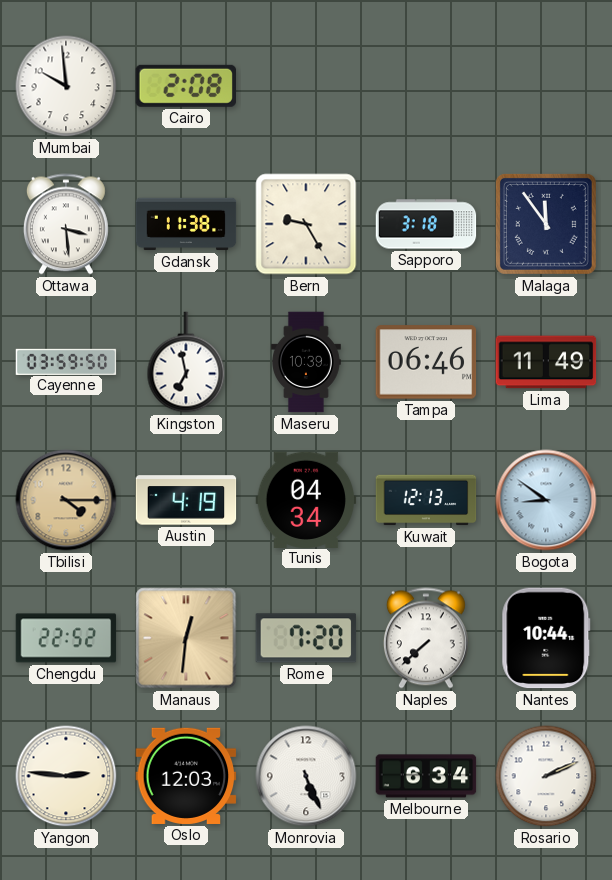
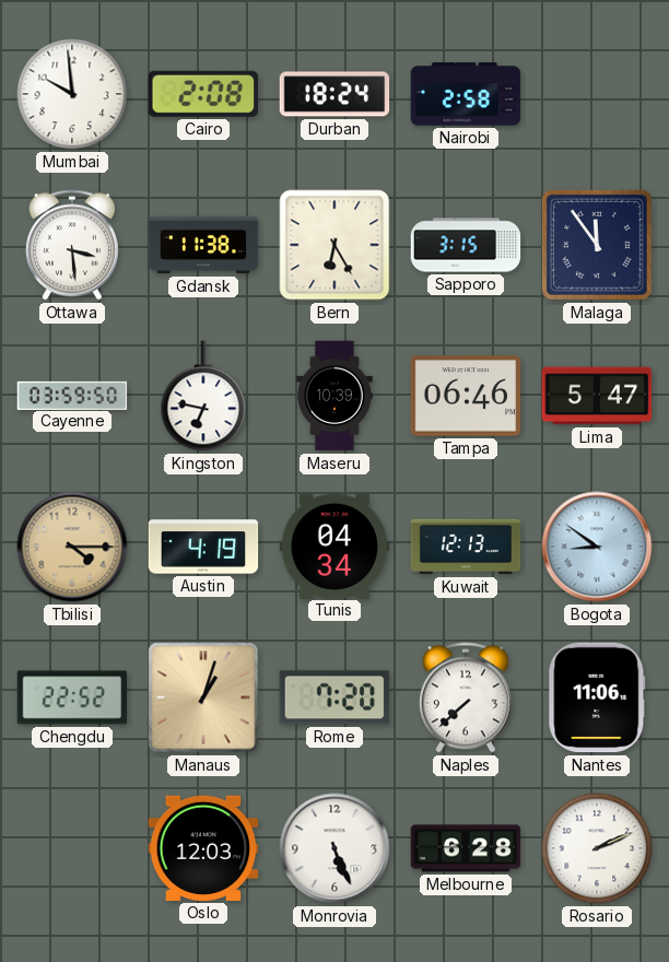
Durban: none -> 18:24
Nairobi: none -> 2:58
Bern: 9:25 -> 6:25
Sapporo: 3:18 -> 3:15
Kingston: 6:58 -> 6:47
Lima: 11:49 -> 5:47
Manaus: 12:31 -> 1:03
Nantes: 10:44 -> 11:06
Yangon: 2:46 -> none
Melbourne: 6:34 -> 6:28
